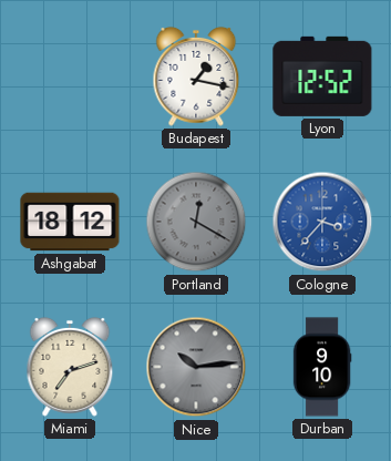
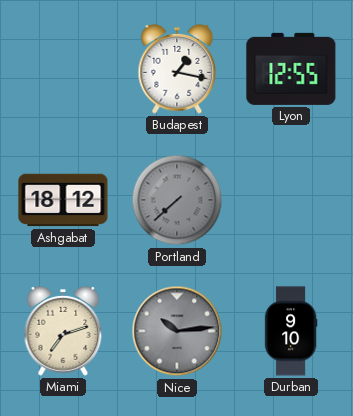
Lyon: 12:52 -> 12:55
Portland: 12:20 -> 7:38
Cologne: 3:37 -> none
